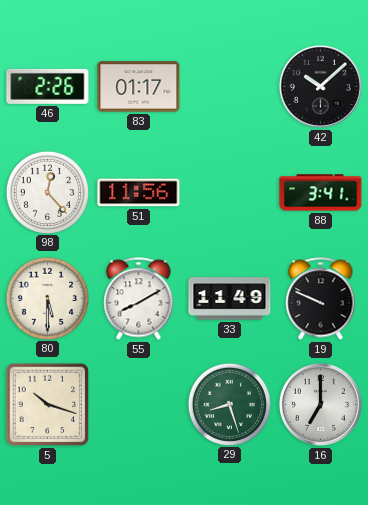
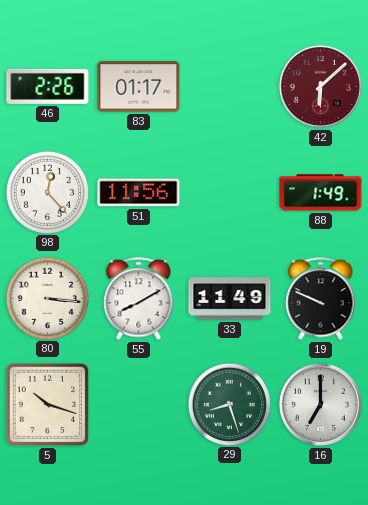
42: 10:08 -> 6:08
42 dial: black -> burgundy
88: 3:41 -> 1:49
80: 5:30 -> 3:16
